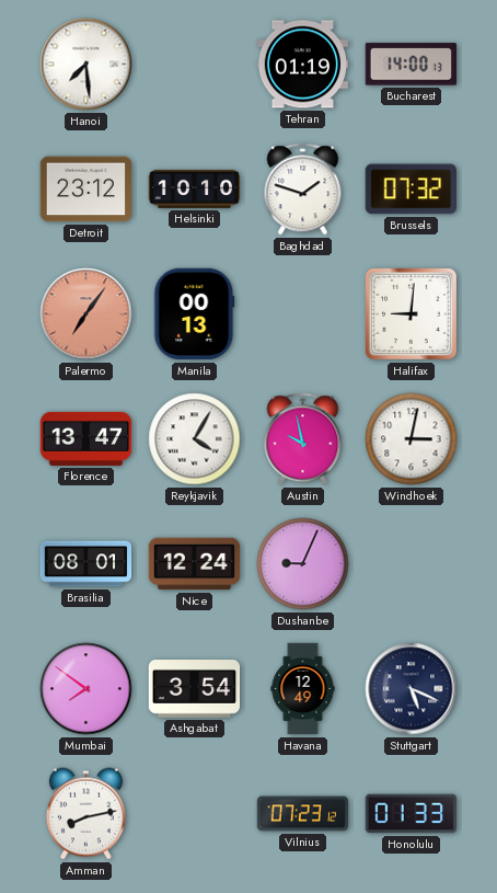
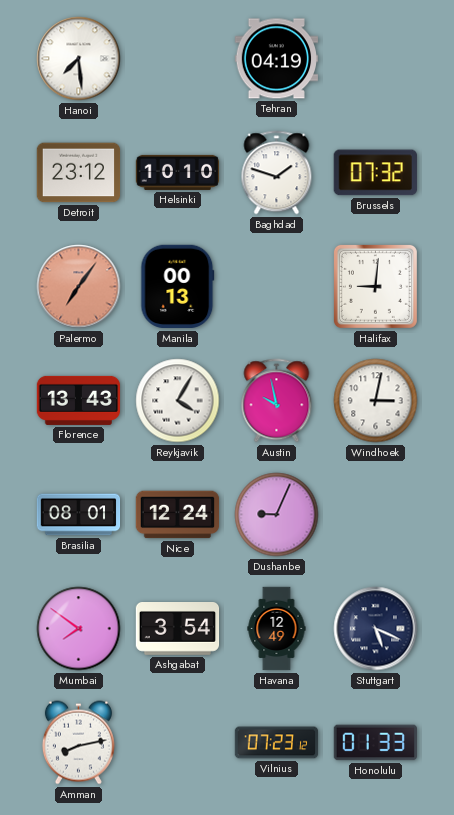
Tehran: 01:19 -> 04:19
Bucharest: 14:00 -> none
Florence: 13:47 -> 13:43
